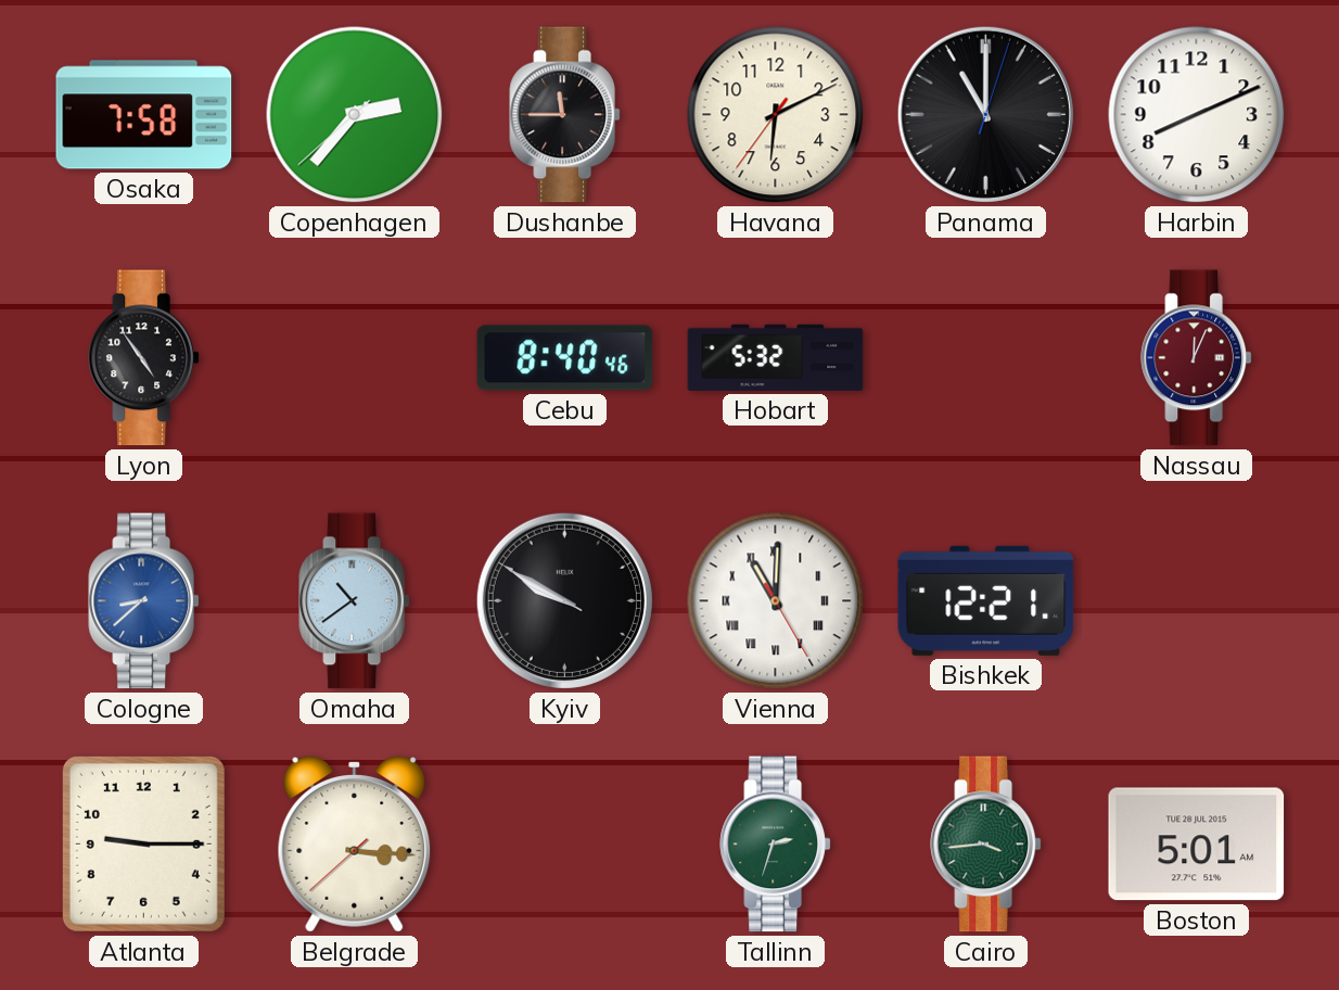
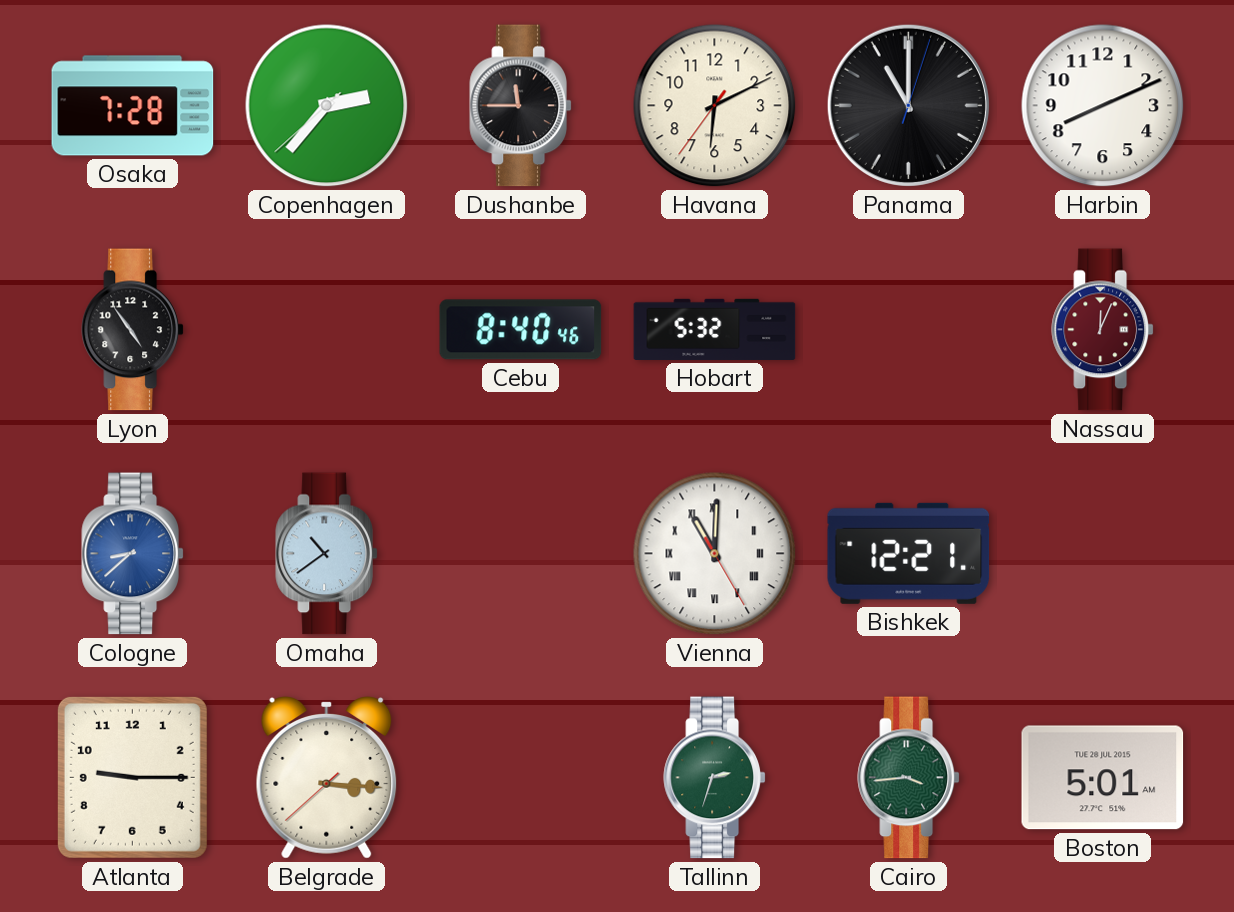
Osaka: 7:58 -> 7:28
Kyiv: 9:49 -> none
